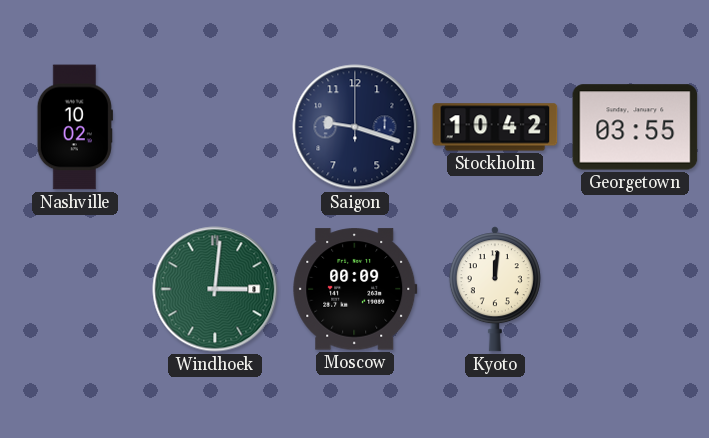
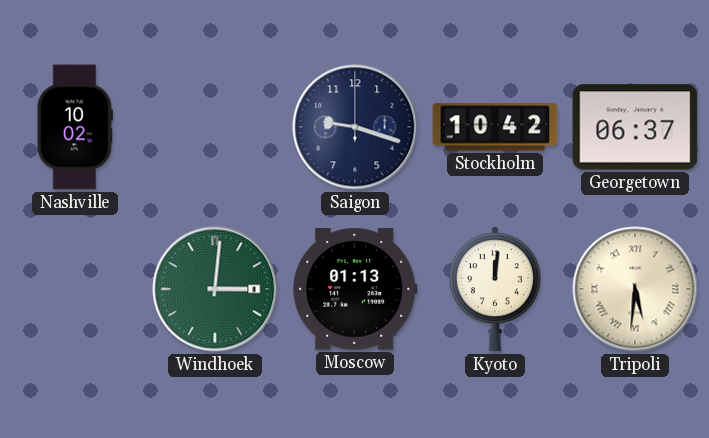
Georgetown: 03:55 -> 06:37
Moscow: 00:09 -> 01:13
Tripoli: none -> 5:31
